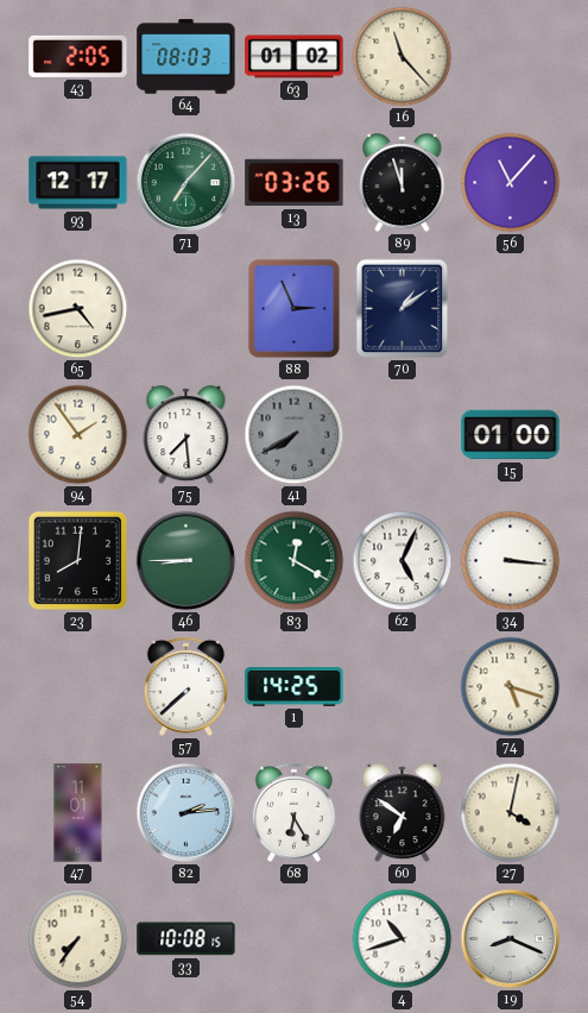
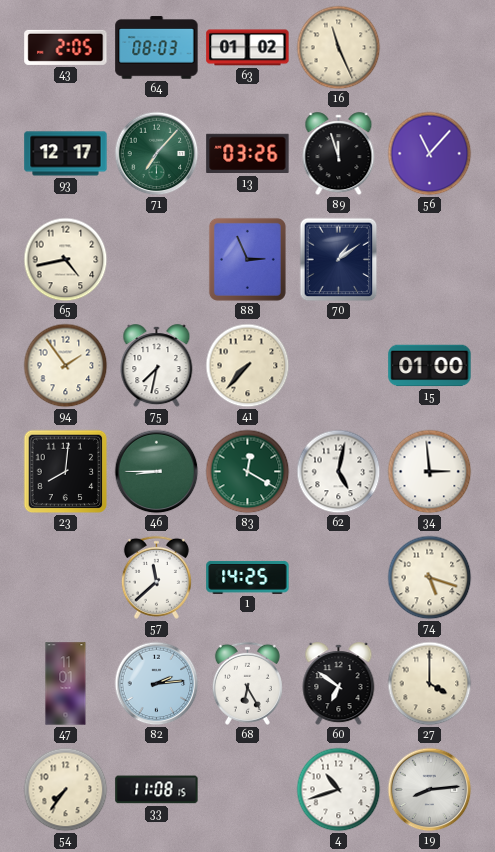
16: 11:23 -> 11:26
75: 7:29 -> 7:32
41: 7:40 -> 7:37
41 dial: grey -> cream
62: 5:04 -> 5:02
34: 3:16 -> 2:59
57: 7:38 -> 11:38
27: 4:02 -> 4:00
33: 10:08 -> 11:08
19: 8:19 -> 8:14
